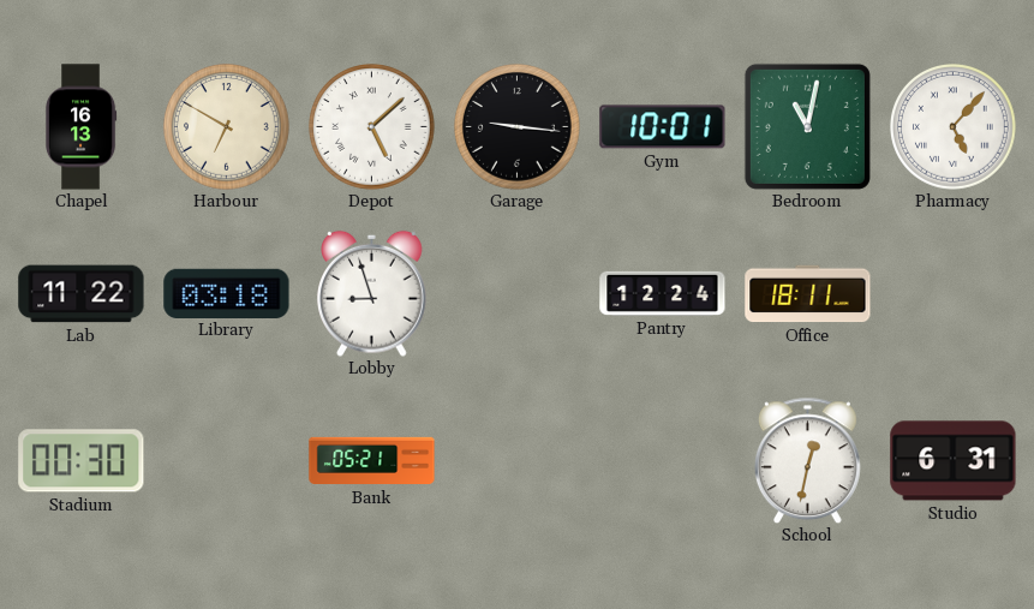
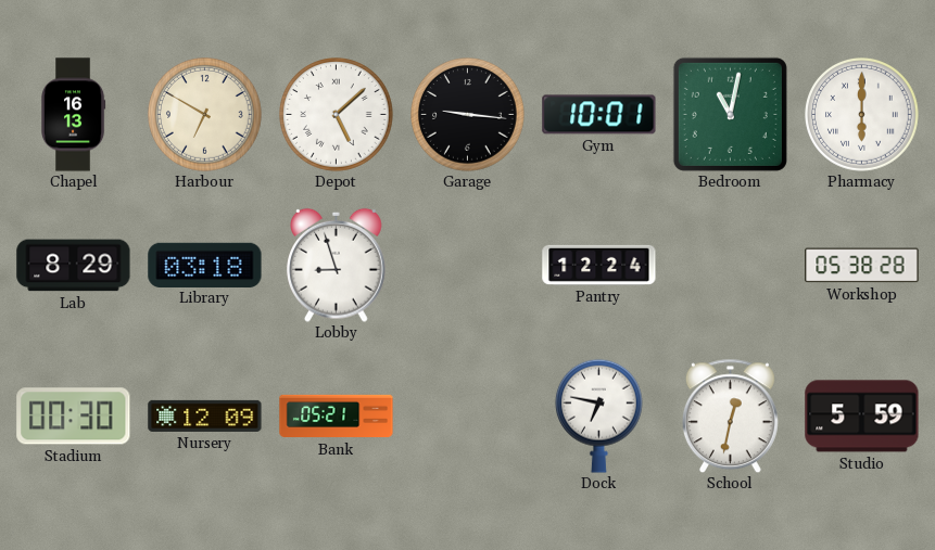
Pharmacy: 5:07 -> 6:00
Lab: 11:22 -> 8:29
Office: 18:11 -> none
Workshop: none -> 05:38
Nursery: none -> 12:09
Dock: none -> 6:47
Studio: 6:31 -> 5:59
